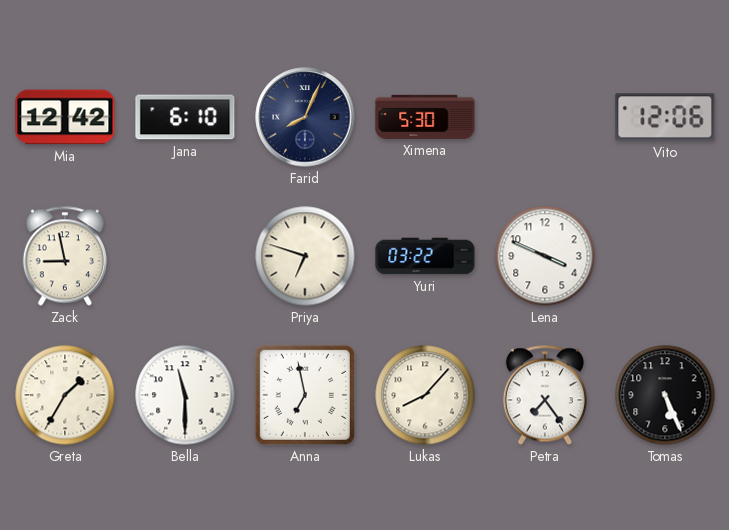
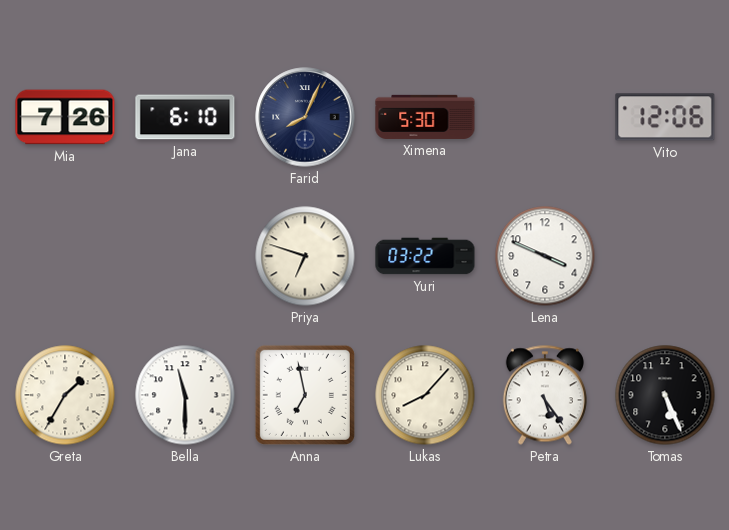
Mia: 12:42 -> 7:26
Zack: 8:58 -> none
Petra: 7:24 -> 5:24
